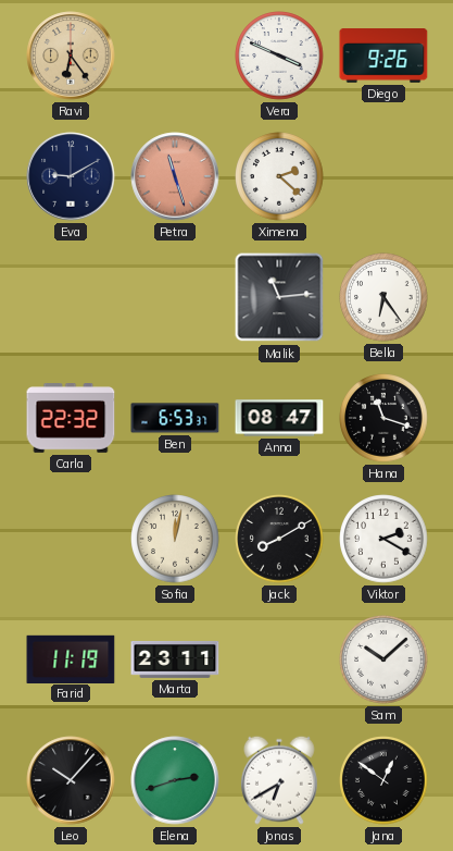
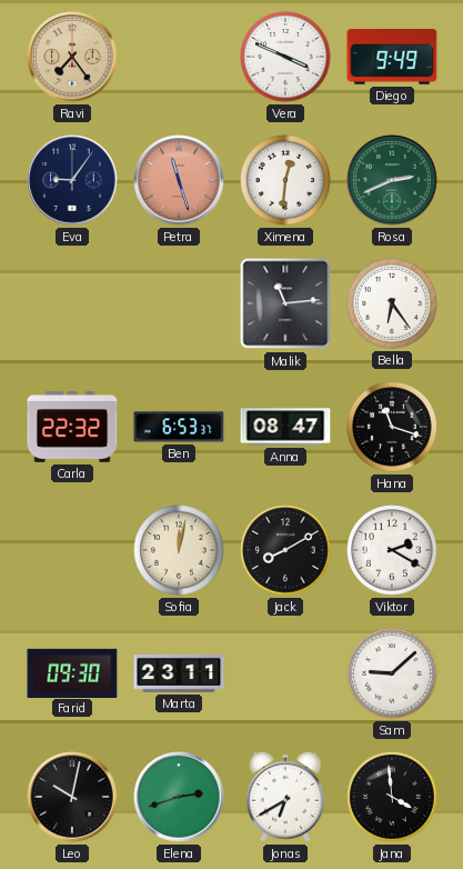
Ravi: 6:24 -> 7:24
Diego: 9:26 -> 9:49
Eva: 9:10 -> 9:06
Ximena: 2:22 -> 12:31
Rosa: none -> 2:41
Farid: 11:19 -> 09:30
Sam: 10:08 -> 9:08
Leo: 10:07 -> 10:02
Jana: 12:51 -> 3:59
